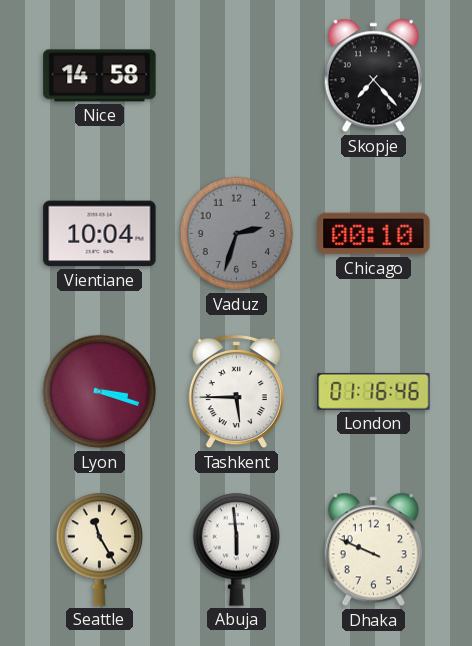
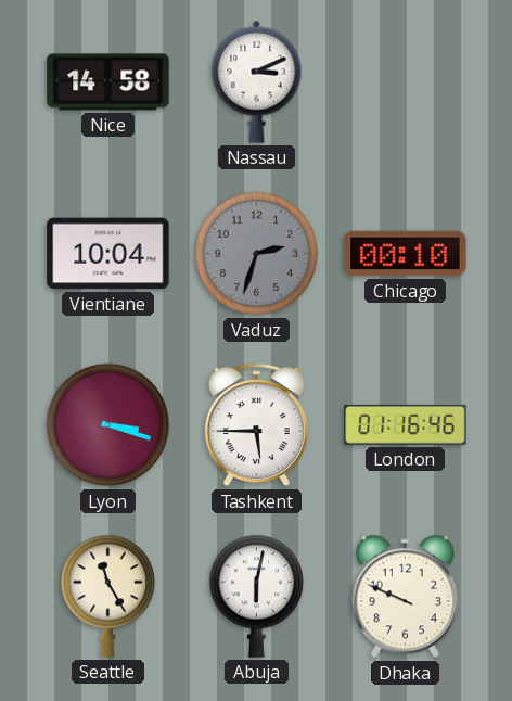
Nassau: none -> 3:11
Skopje: 7:23 -> none
Abuja: 5:59 -> 6:02
